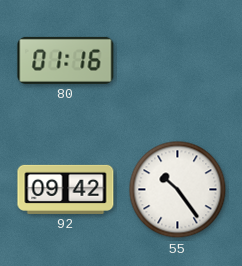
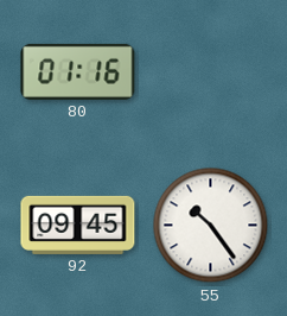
92: 09:42 -> 09:45
